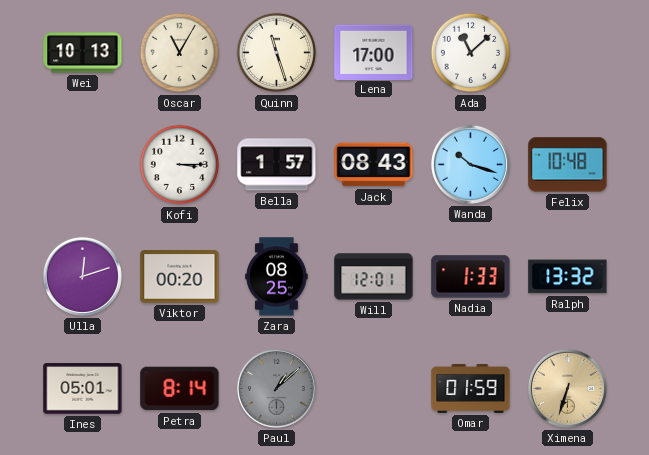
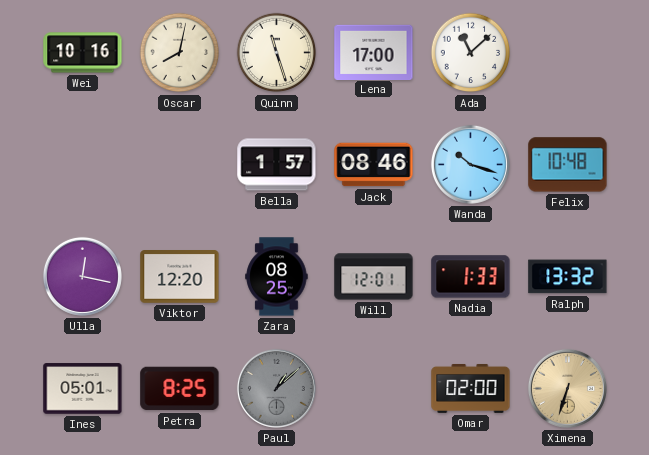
Wei: 10:13 -> 10:16
Oscar: 11:05 -> 8:02
Kofi: 3:15 -> none
Jack: 08:43 -> 08:46
Ulla: 12:12 -> 12:17
Viktor: 00:20 -> 12:20
Petra: 8:14 -> 8:25
Omar: 01:59 -> 02:00
